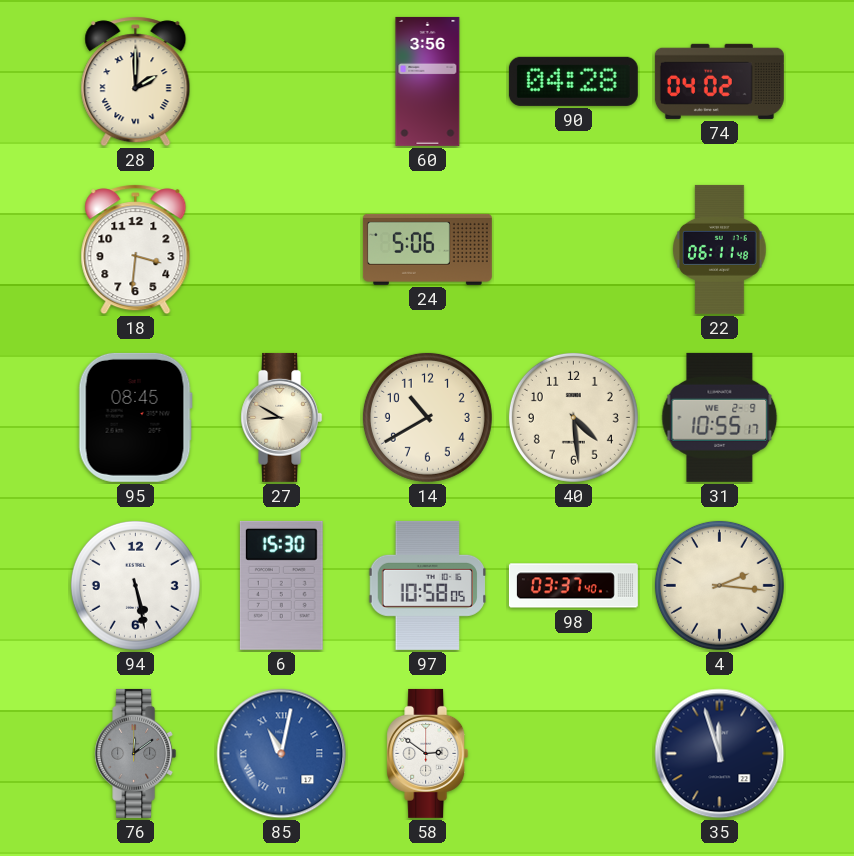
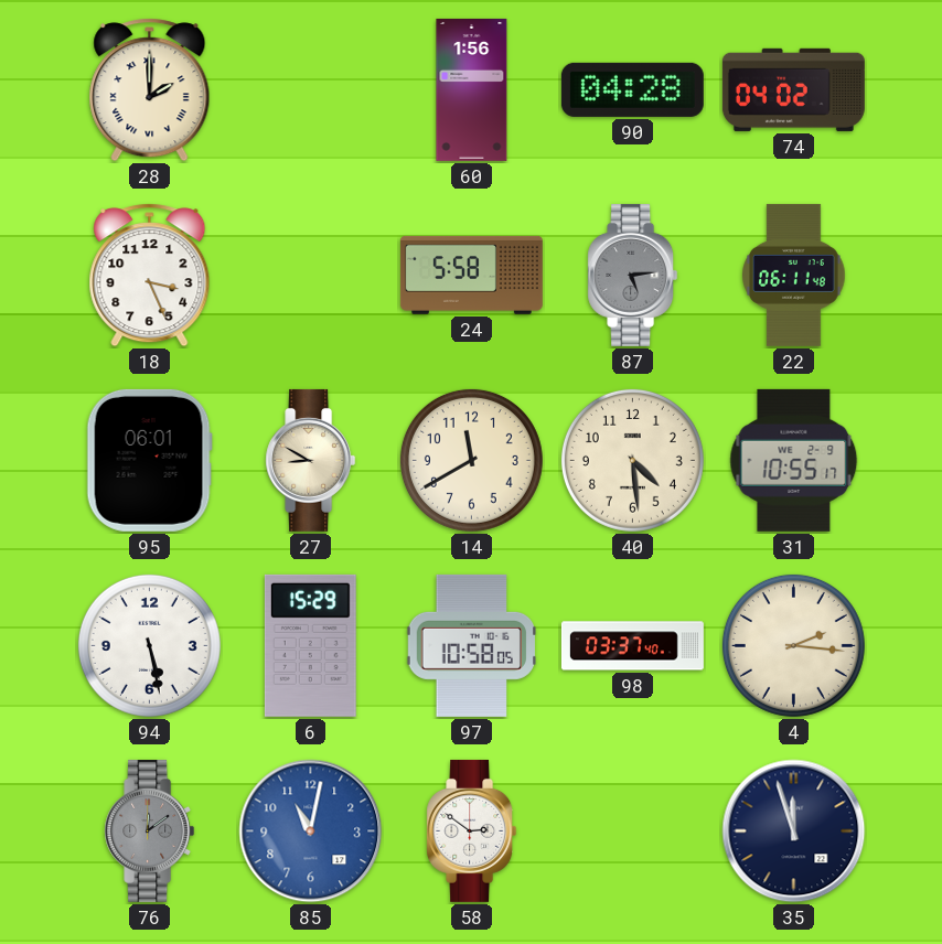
60: 3:56 -> 1:56
18: 3:31 -> 3:26
24: 5:06 -> 5:58
87: none -> 5:14
95: 08:45 -> 06:01
14: 10:40 -> 11:40
6: 15:30 -> 15:29
85 numerals: Roman -> Arabic
